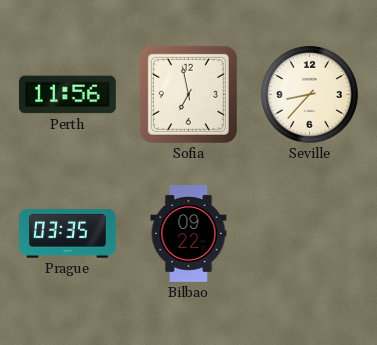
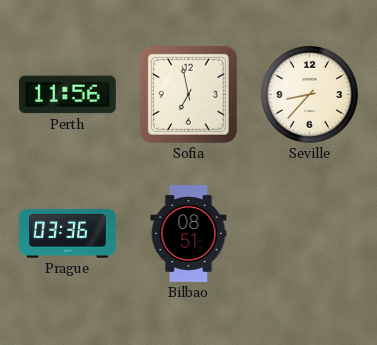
Prague: 03:35 -> 03:36
Bilbao: 09:22 -> 08:51
